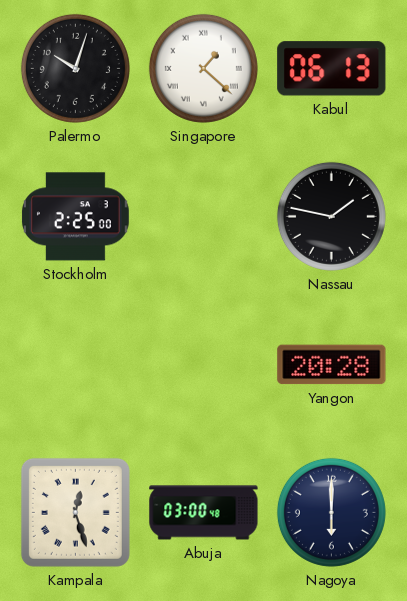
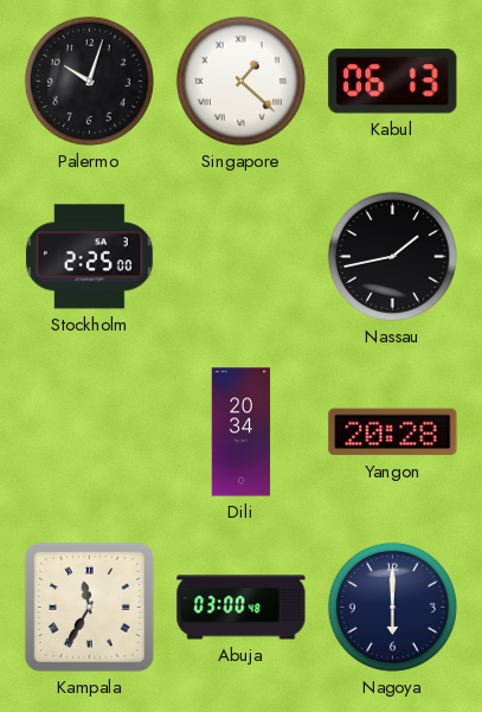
Nassau: 1:47 -> 1:43
Dili: none -> 20:34
Kampala: 12:27 -> 11:35
